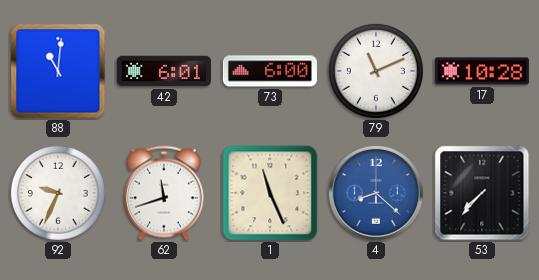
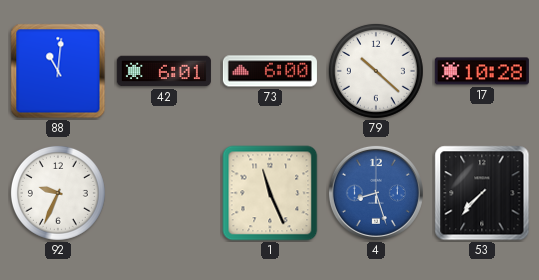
79: 11:11 -> 10:22
62: 11:42 -> none
4: 8:22 -> 8:27
